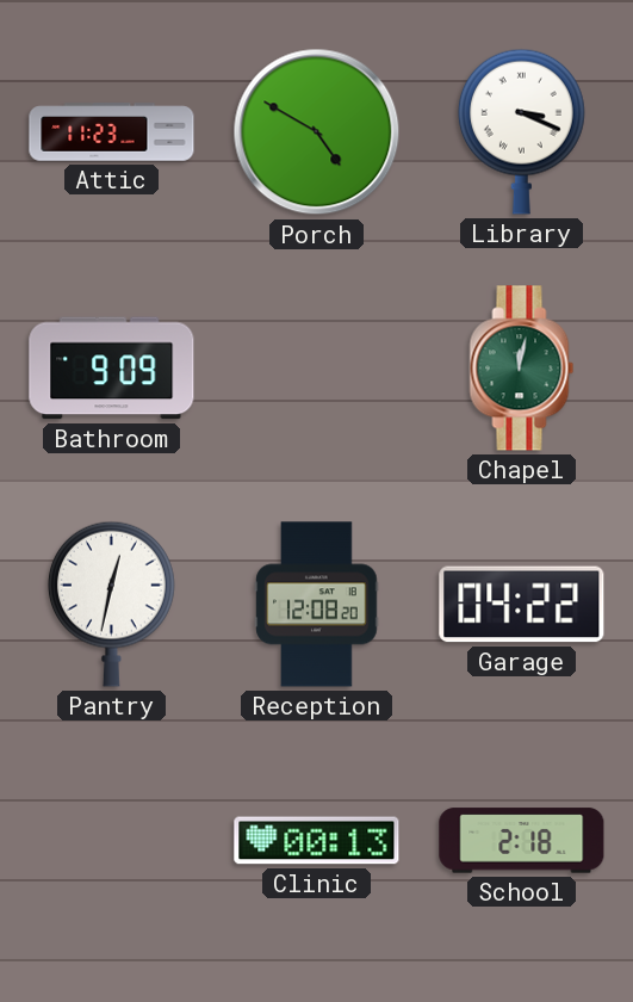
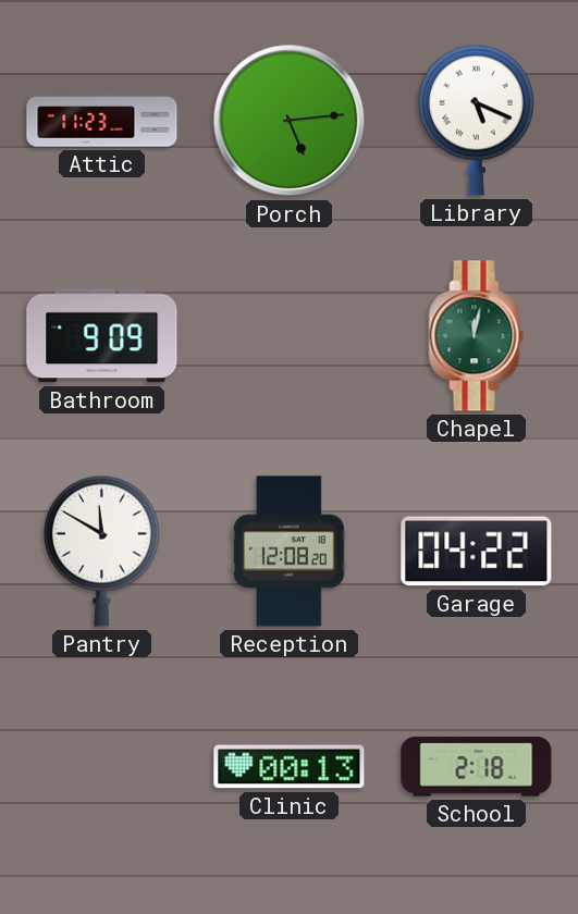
Porch: 4:50 -> 5:14
Library: 3:19 -> 5:19
Pantry: 12:32 -> 11:50
